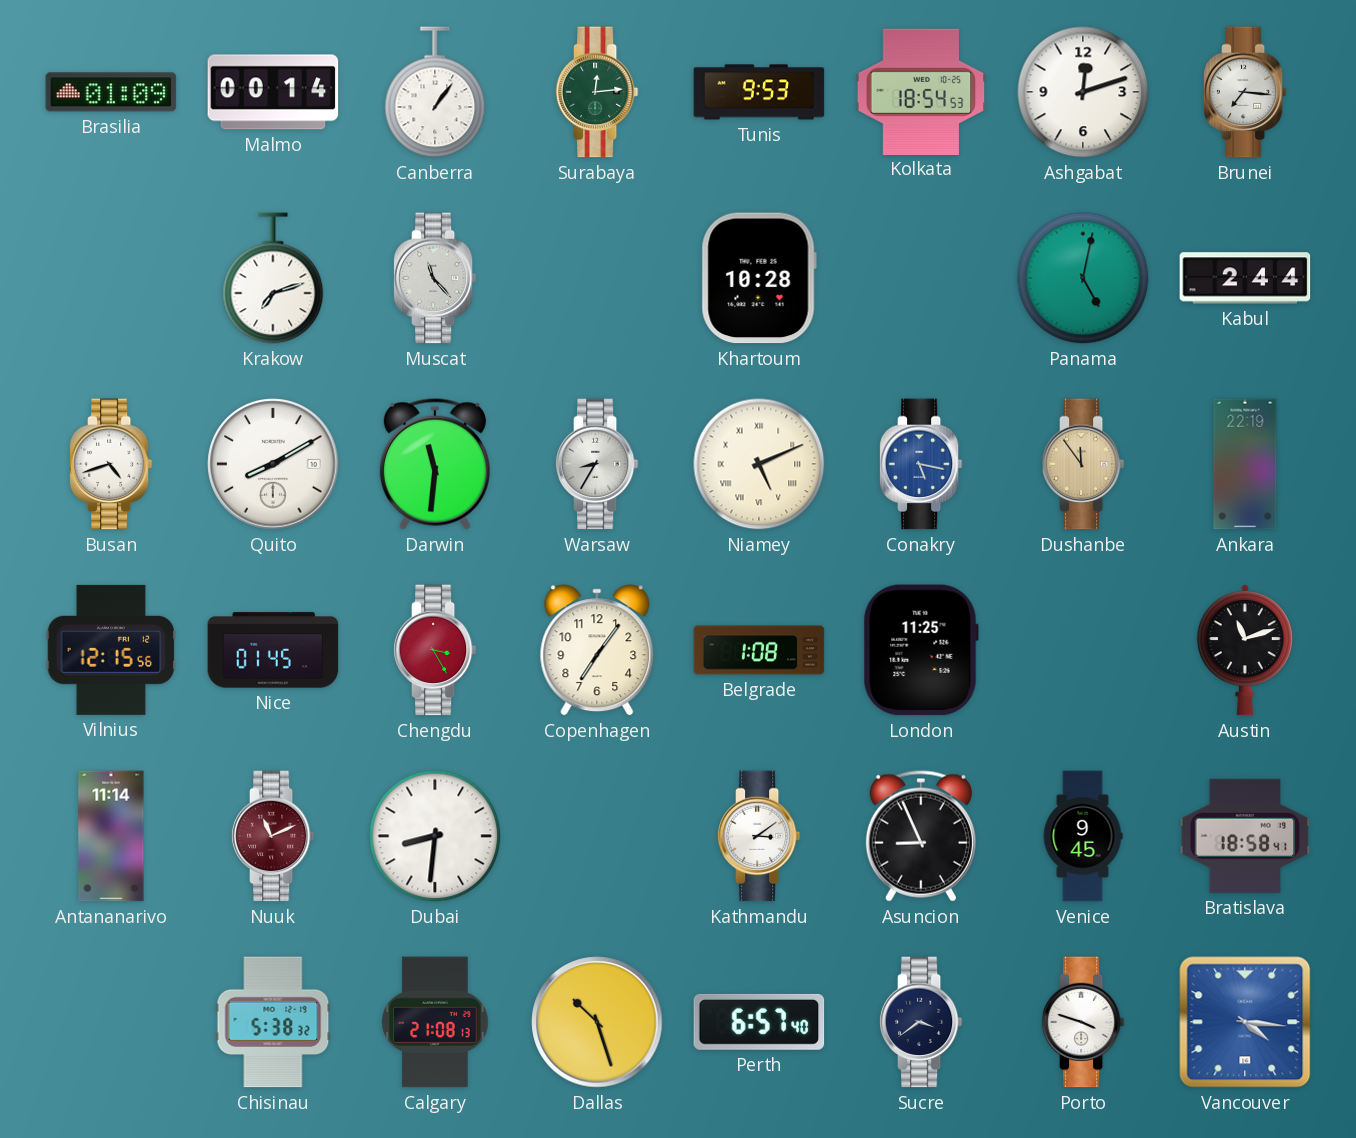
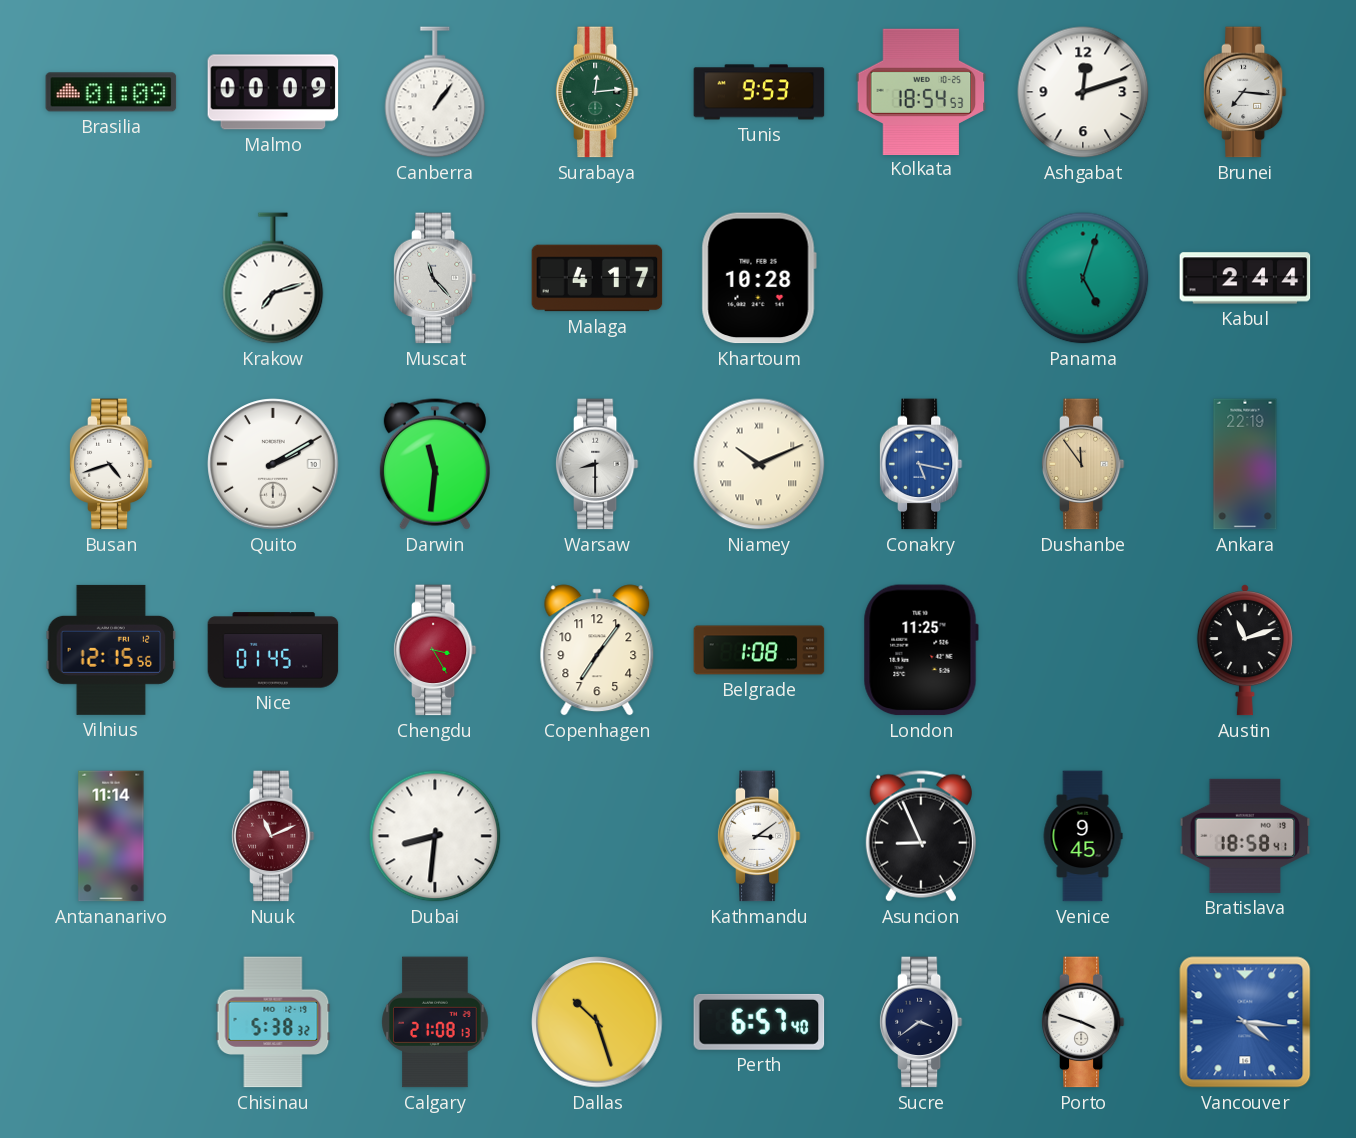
Malmo: 00:14 -> 00:09
Malaga: none -> 4:17
Panama: 5:02 -> 5:03
Quito: 8:10 -> 2:10
Warsaw: 8:35 -> 8:30
Niamey: 5:11 -> 10:11
